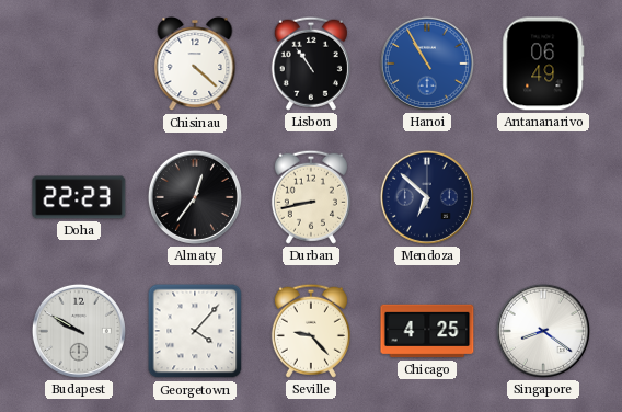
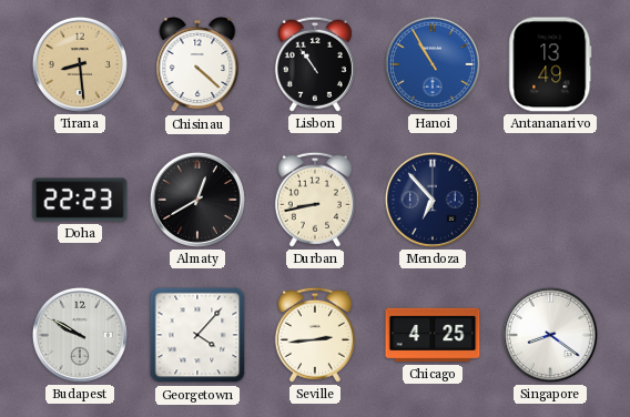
Tirana: none -> 8:29
Antananarivo: 06:49 -> 13:49
Almaty: 12:36 -> 12:40
Mendoza: 6:52 -> 6:53
Seville: 9:23 -> 2:44
